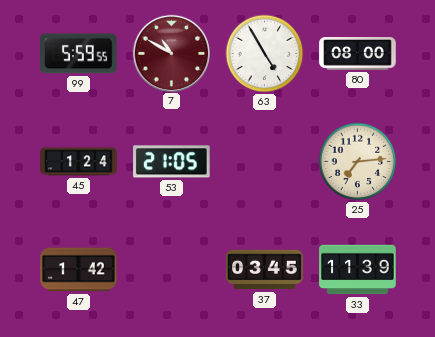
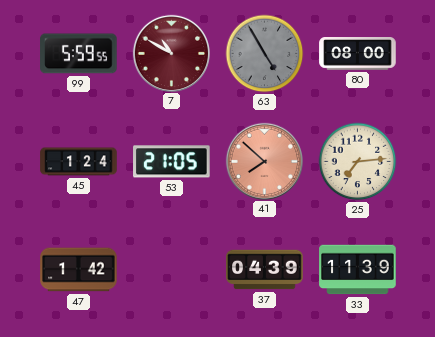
63 dial: white -> grey
41: none -> 7:52
37: 03:45 -> 04:39
